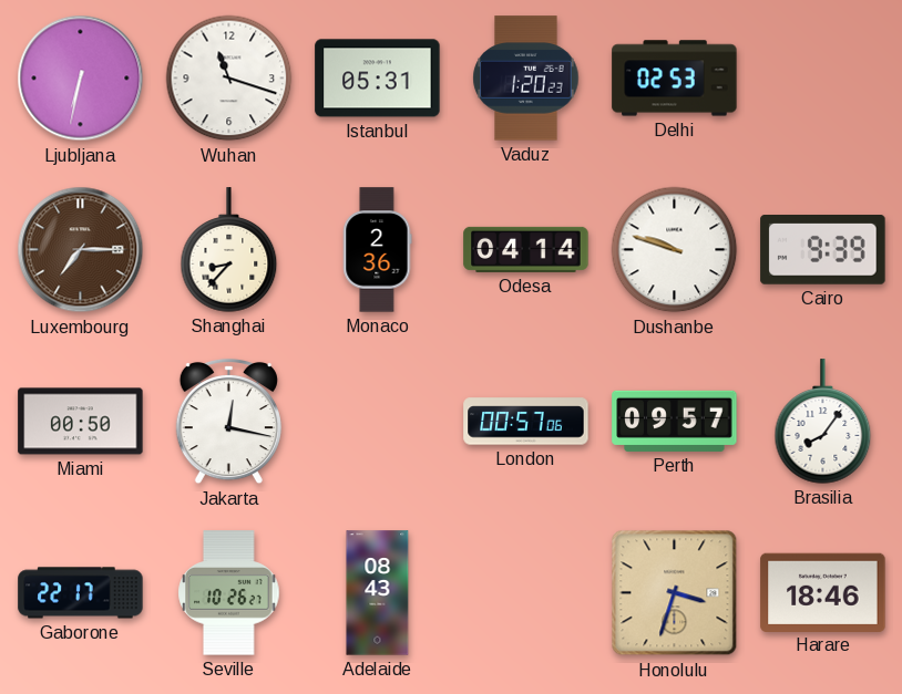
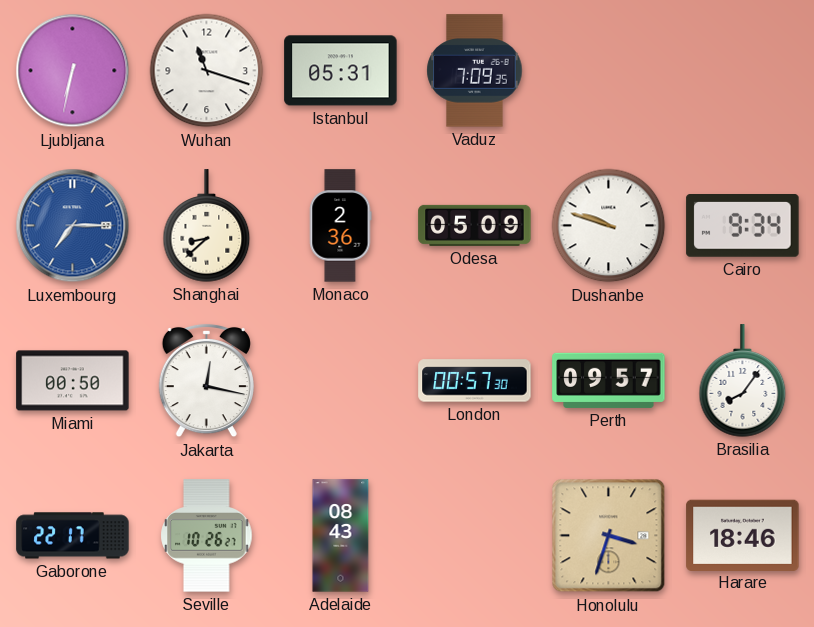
Vaduz: 1:20 -> 7:09
Delhi: 02:53 -> none
Luxembourg dial: brown -> blue
Shanghai: 8:37 -> 8:38
Odesa: 04:14 -> 05:09
Cairo: 9:39 -> 9:34
London: 00:57:06 -> 00:57:30
